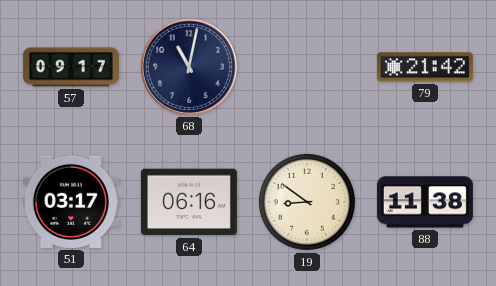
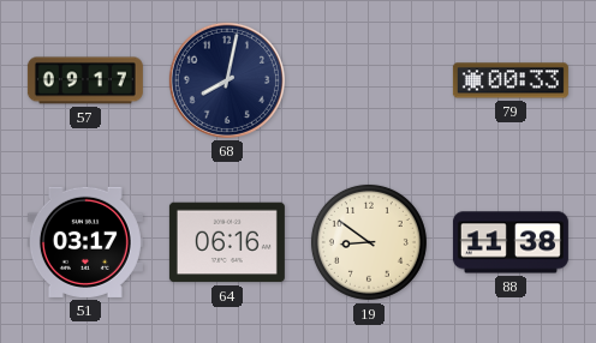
68: 11:02 -> 8:02
79: 21:42 -> 00:33
